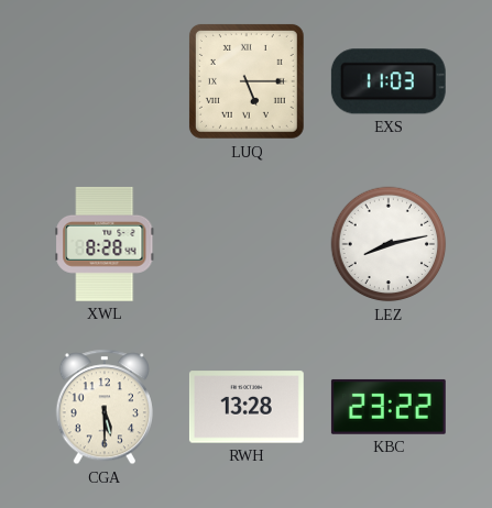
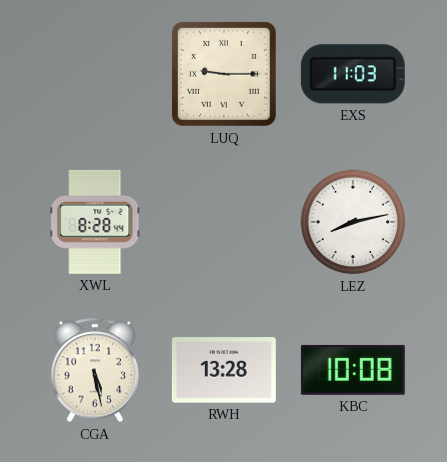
LUQ: 5:15 -> 9:15
CGA: 5:30 -> 5:28
KBC: 23:22 -> 10:08
